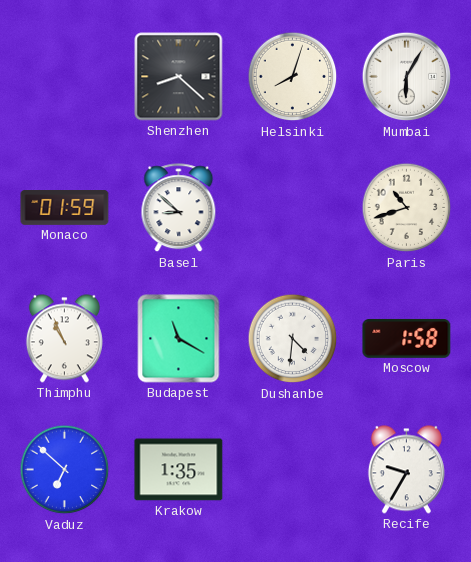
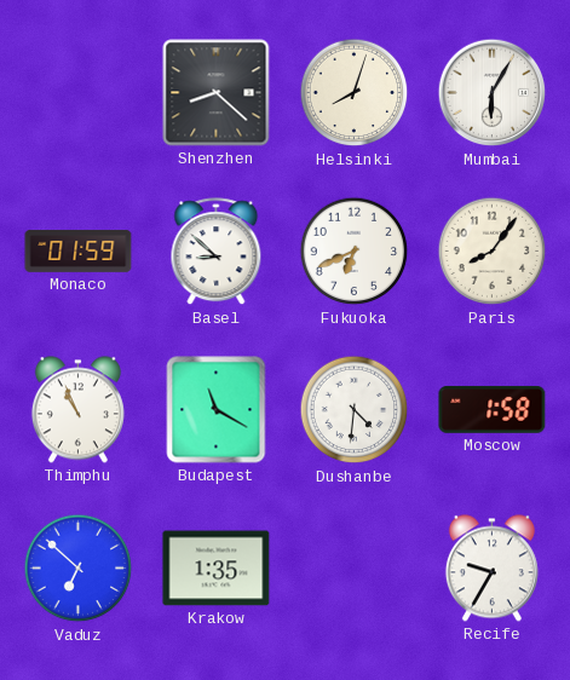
Fukuoka: none -> 6:41
Paris: 10:42 -> 8:06
